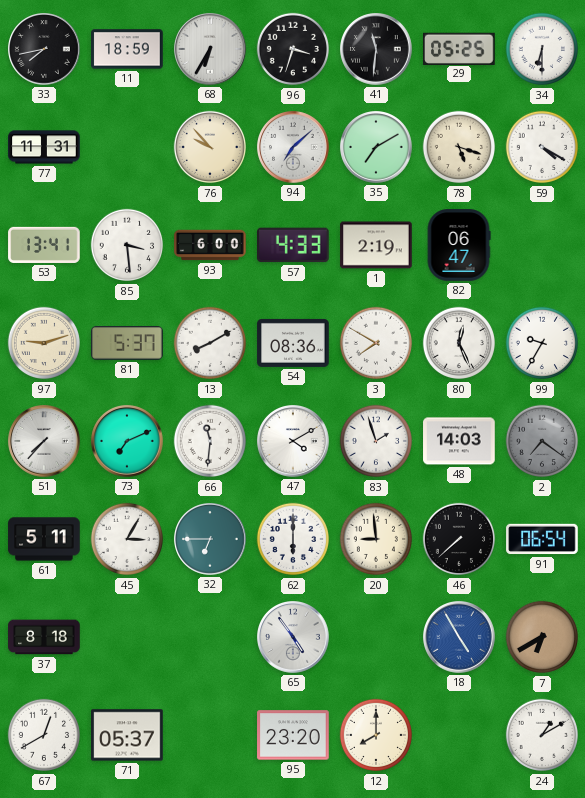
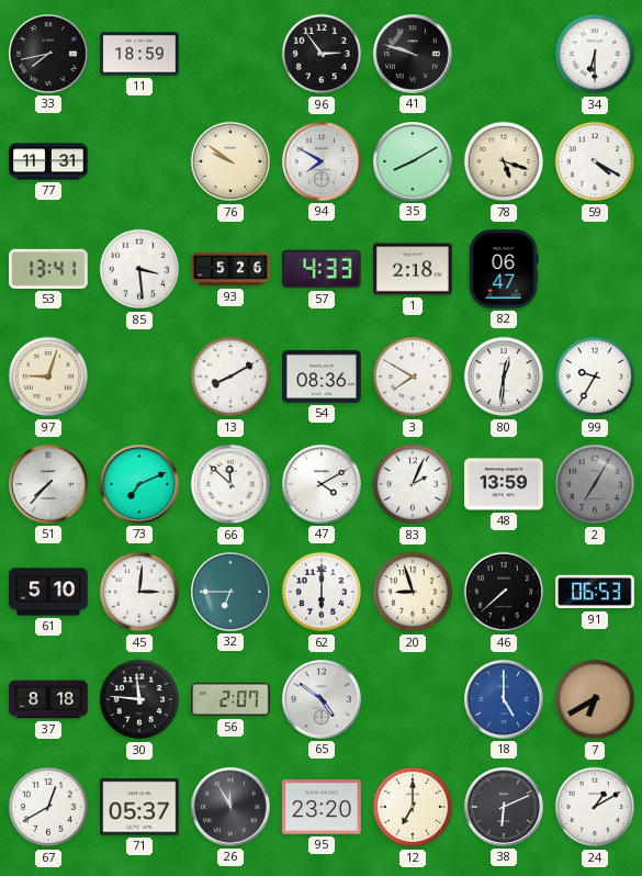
68: 6:35 -> none
96: 3:33 -> 2:54
41: 11:31 -> 9:48
29: 05:25 -> none
76: 9:53 -> 9:51
94: 7:08 -> 7:50
35: 7:10 -> 8:10
93: 6:00 -> 5:26
1: 2:19 -> 2:18
97: 9:12 -> 9:03
81: 5:37 -> none
80: 12:26 -> 12:31
66: 11:31 -> 11:52
83: 1:57 -> 2:04
48: 14:03 -> 13:59
2: 7:21 -> 7:05
61: 5:11 -> 5:10
45: 3:05 -> 3:01
20: 8:59 -> 8:57
91: 06:54 -> 06:53
30: none -> 11:46
56: none -> 2:07
65: 4:54 -> 4:51
18: 4:55 -> 5:00
26: none -> 11:55
12: 8:00 -> 7:00
38: none -> 6:11
